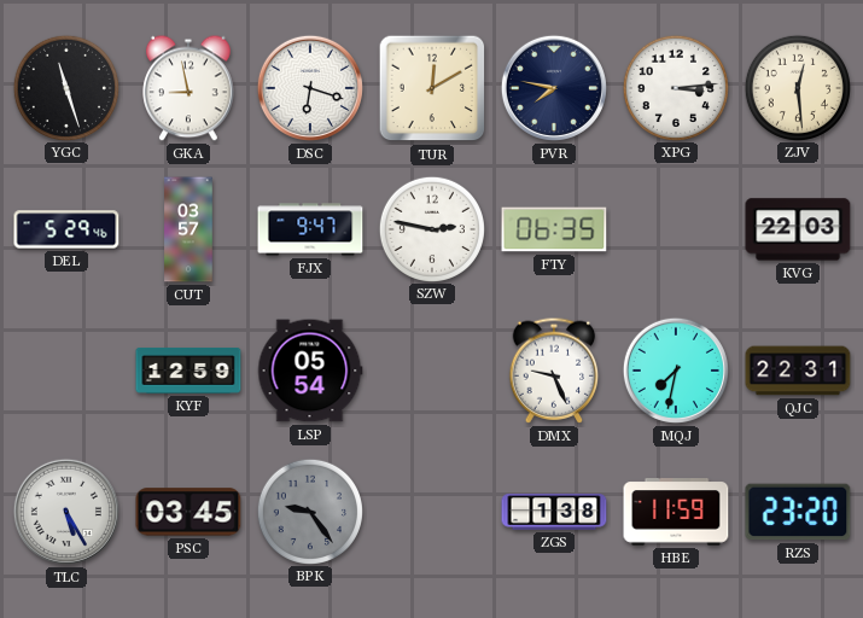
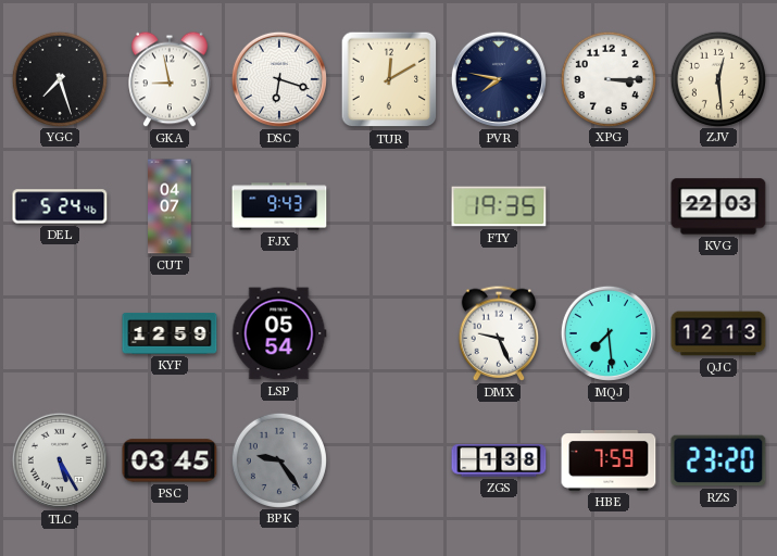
YGC: 11:27 -> 7:27
XPG: 3:14 -> 3:15
DEL: 5:29 -> 5:24
CUT: 03:57 -> 04:07
FJX: 9:47 -> 9:43
SZW: 2:47 -> none
FTY: 06:35 -> 19:35
MQJ: 7:32 -> 7:29
QJC: 22:31 -> 12:13
HBE: 11:59 -> 7:59
